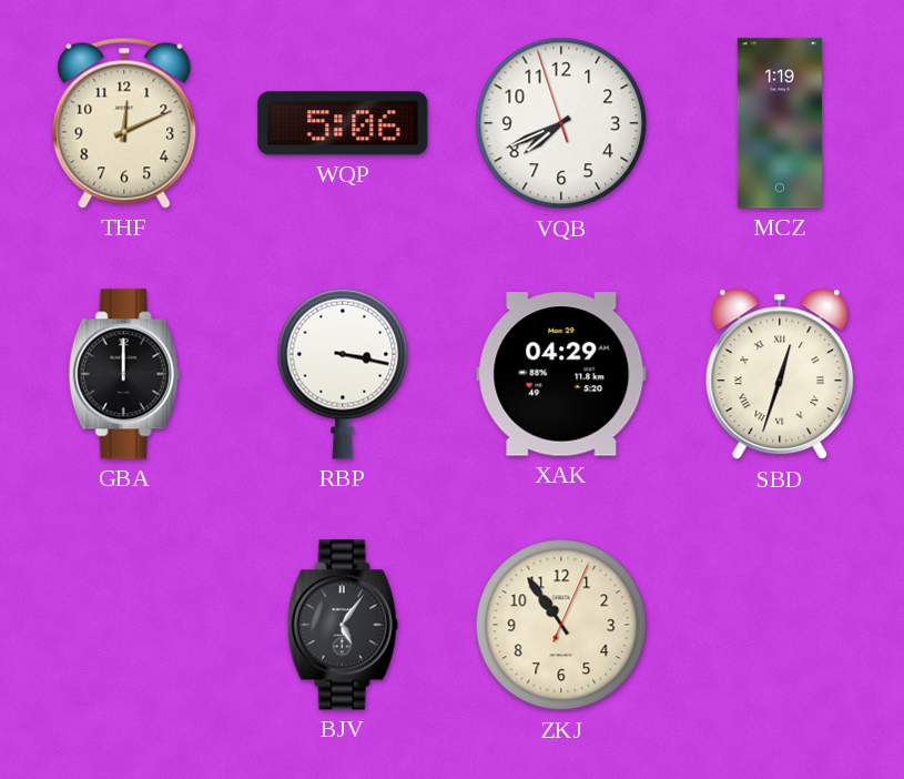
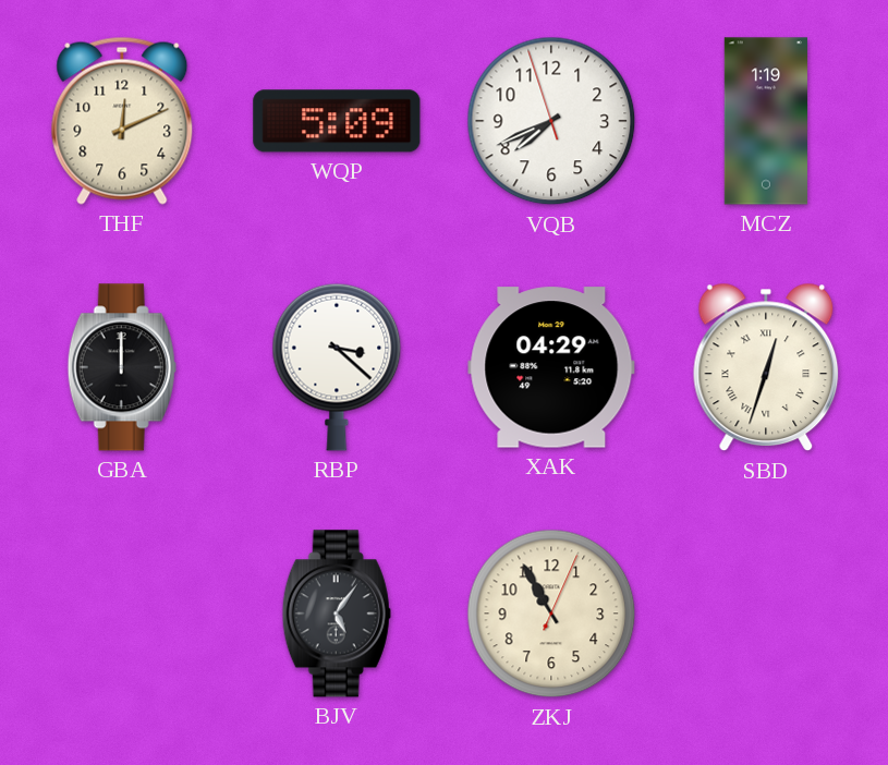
WQP: 5:06 -> 5:09
RBP: 3:17 -> 3:22
ZKJ: 10:54 -> 10:55
